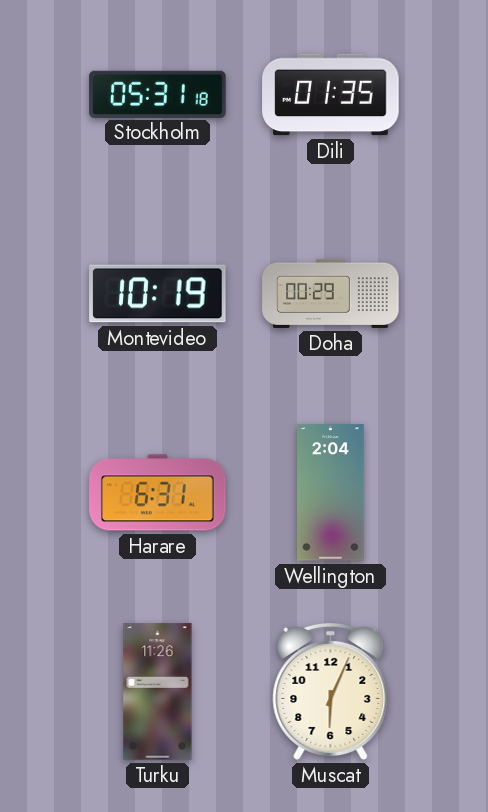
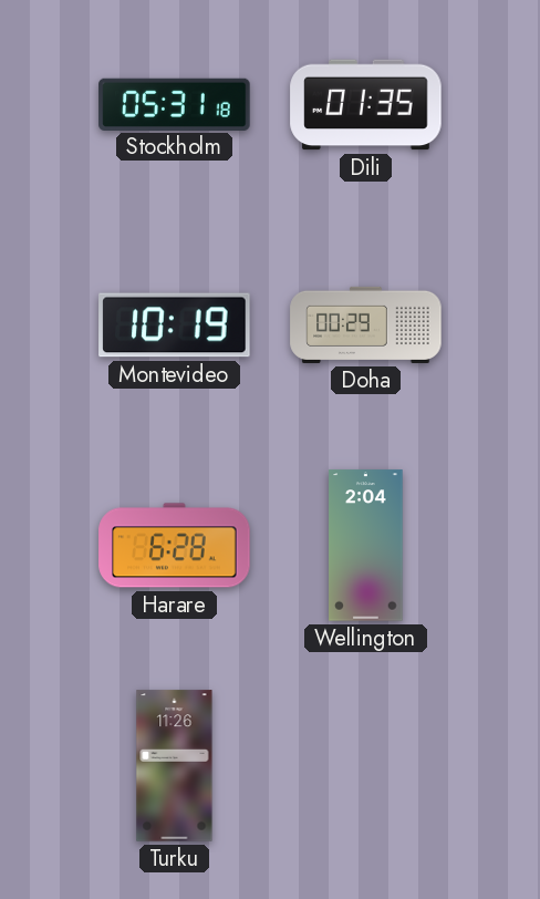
Harare: 6:31 -> 6:28
Muscat: 6:04 -> none
